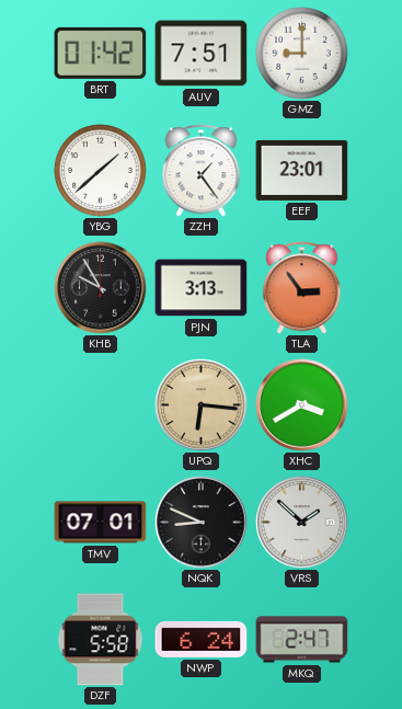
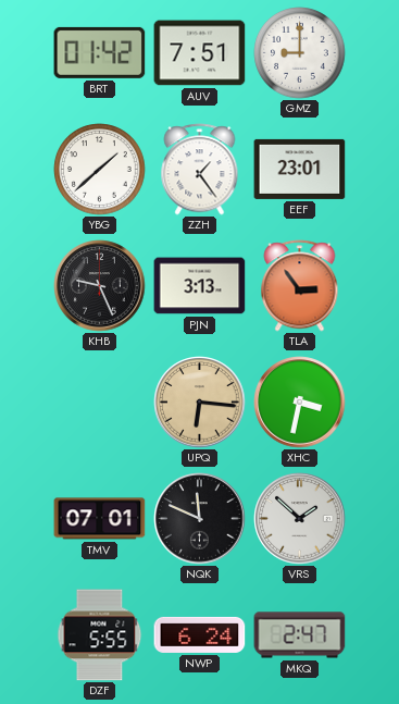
KHB: 9:55 -> 9:26
XHC: 3:40 -> 3:32
NQK: 8:49 -> 11:49
DZF: 5:58 -> 5:55
